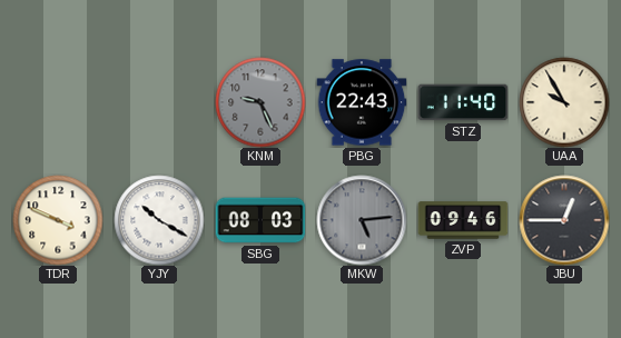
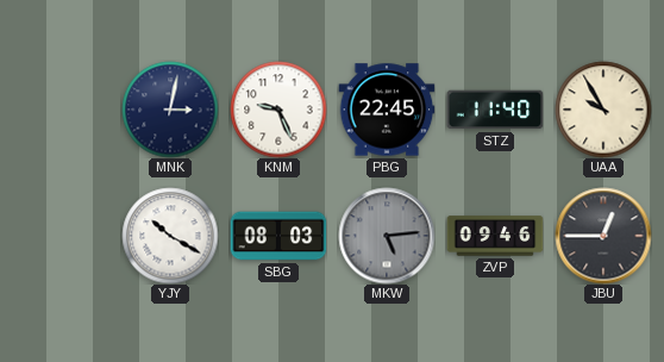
MNK: none -> 3:02
KNM dial: grey -> white
PBG: 22:43 -> 22:45
TDR: 3:49 -> none
